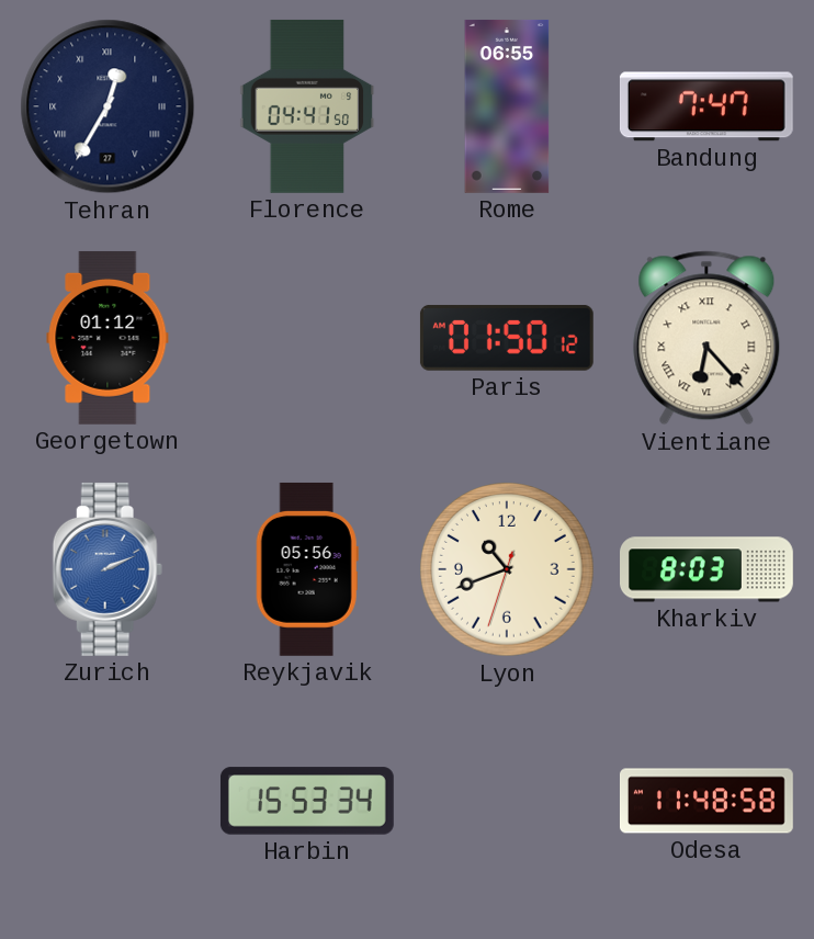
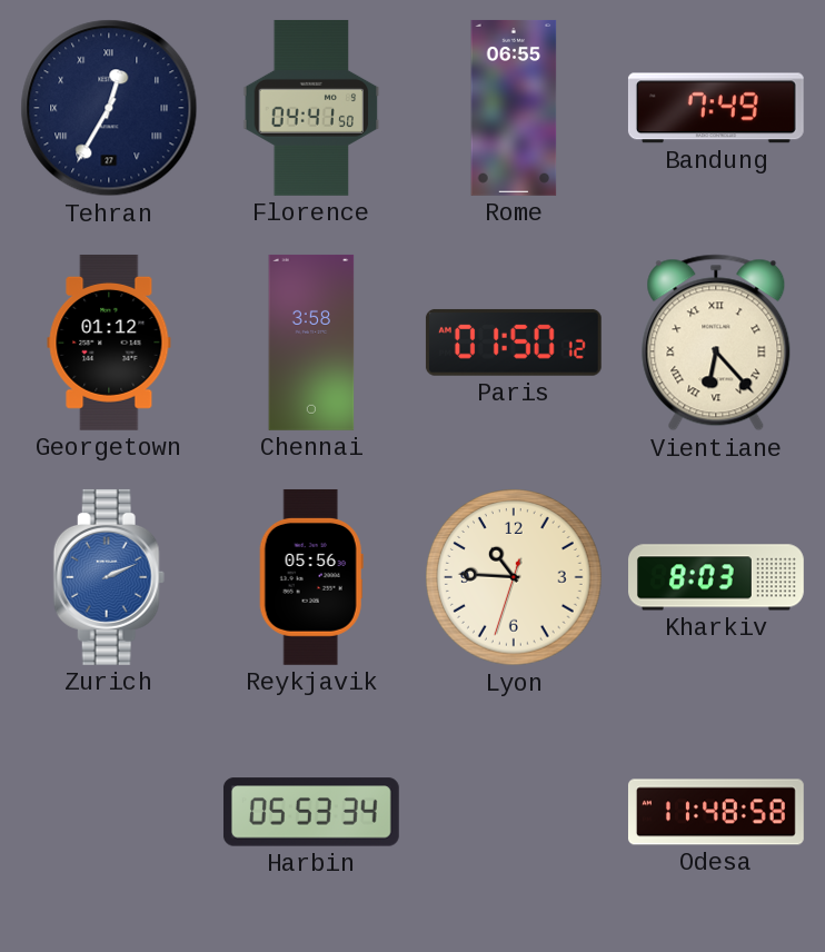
Bandung: 7:47 -> 7:49
Chennai: none -> 3:58
Lyon: 10:41 -> 10:45
Harbin: 15:53 -> 05:53
